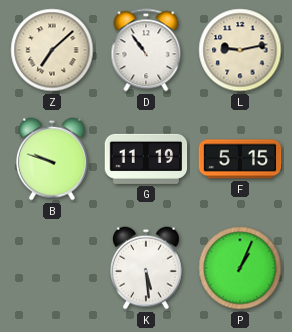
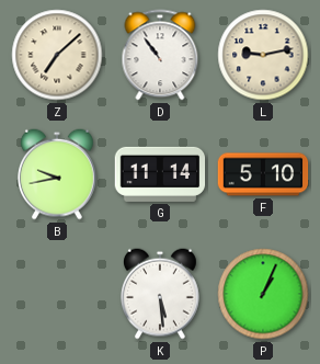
B: 9:48 -> 9:43
G: 11:19 -> 11:14
F: 5:15 -> 5:10
